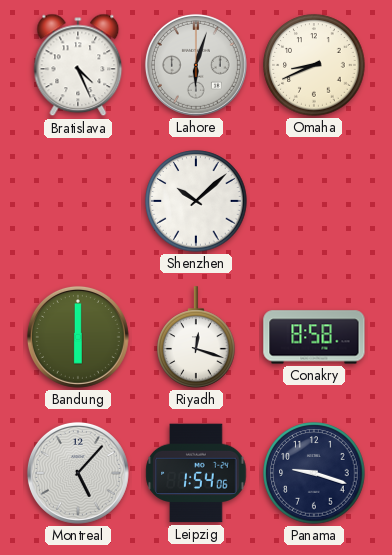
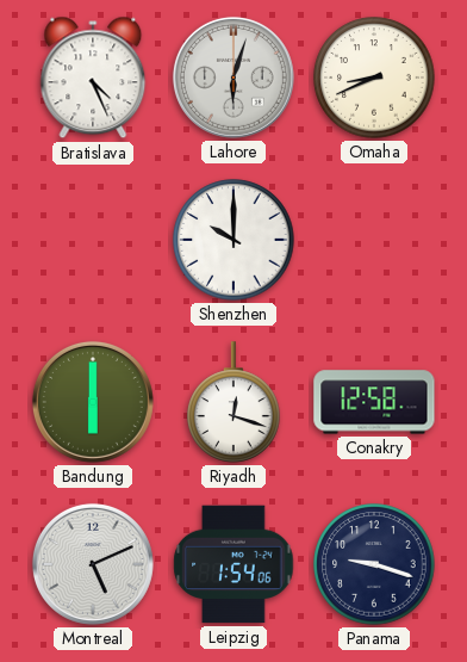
Shenzhen: 10:08 -> 10:00
Conakry: 8:58 -> 12:58
Montreal: 5:07 -> 5:11
